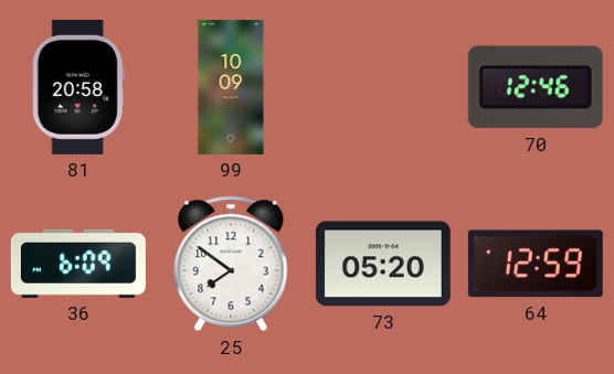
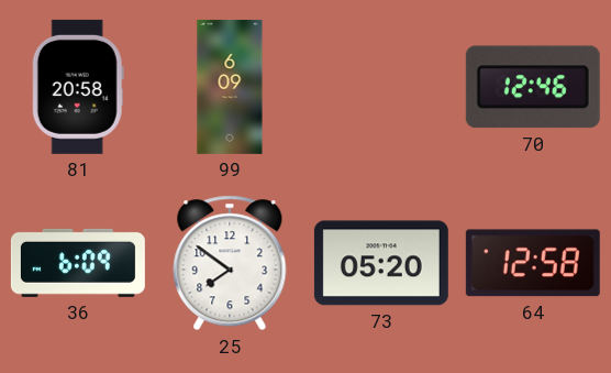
99: 10:09 -> 6:09
64: 12:59 -> 12:58
